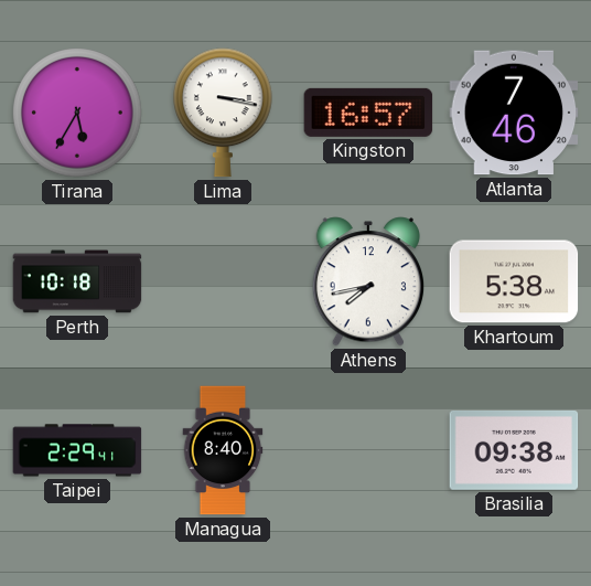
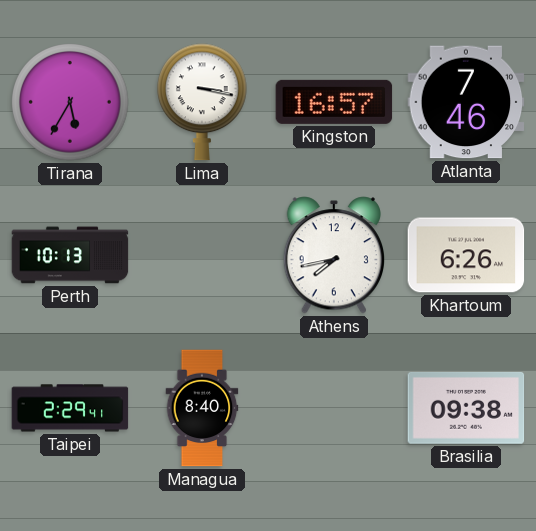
Perth: 10:18 -> 10:13
Khartoum: 5:38 -> 6:26
